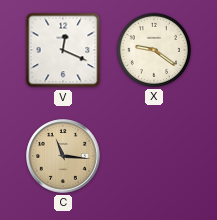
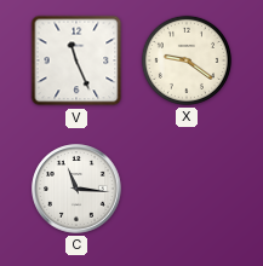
V: 12:19 -> 11:26
C dial: champagne -> white
